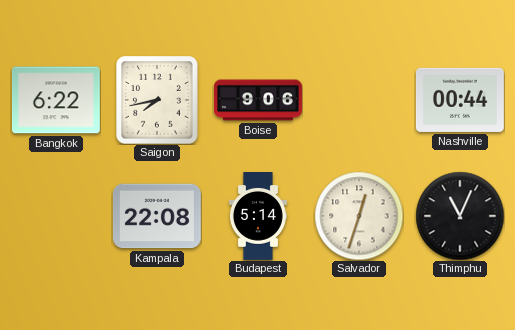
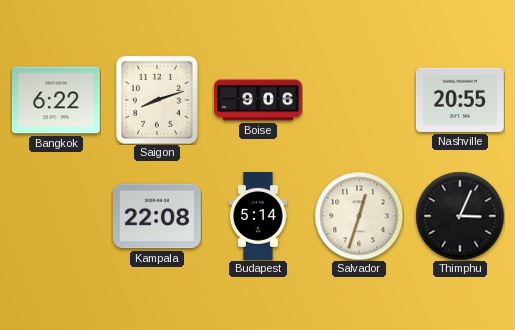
Saigon: 7:43 -> 8:12
Nashville: 00:44 -> 20:55
Thimphu: 11:04 -> 3:04
